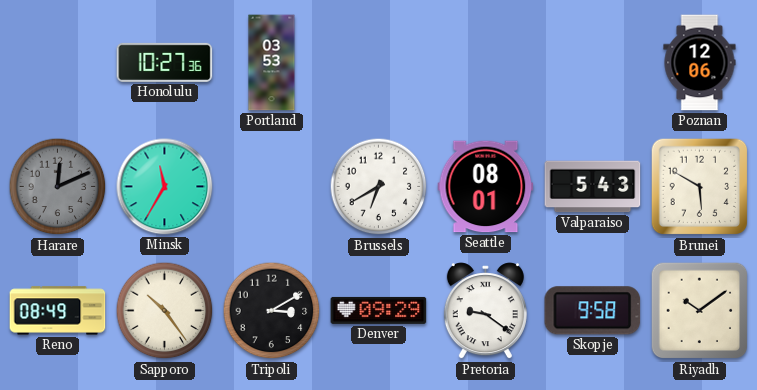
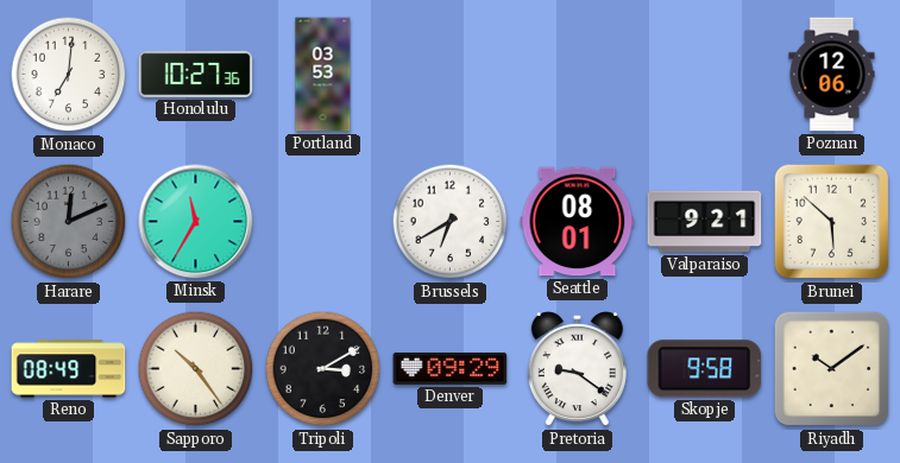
Monaco: none -> 7:01
Valparaiso: 5:43 -> 9:21
Brunei: 5:50 -> 5:52
